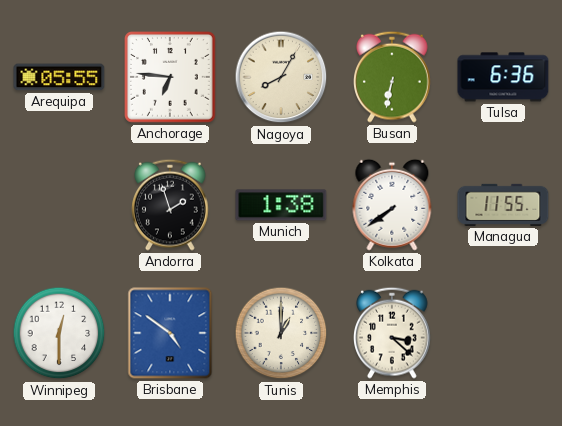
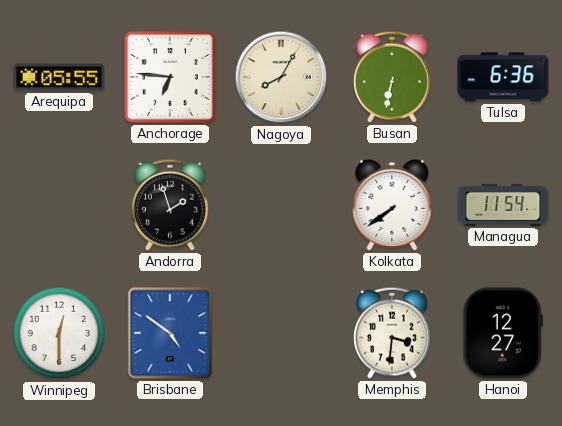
Munich: 1:38 -> none
Managua: 11:55 -> 11:54
Tunis: 1:00 -> none
Memphis: 3:22 -> 3:31
Hanoi: none -> 12:27
